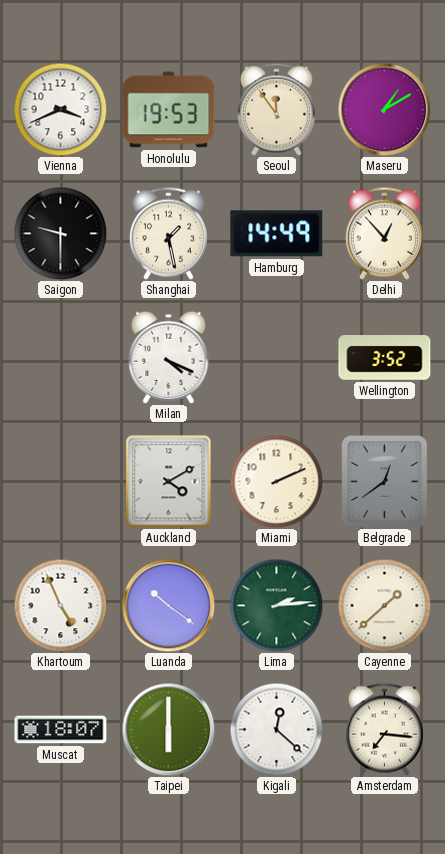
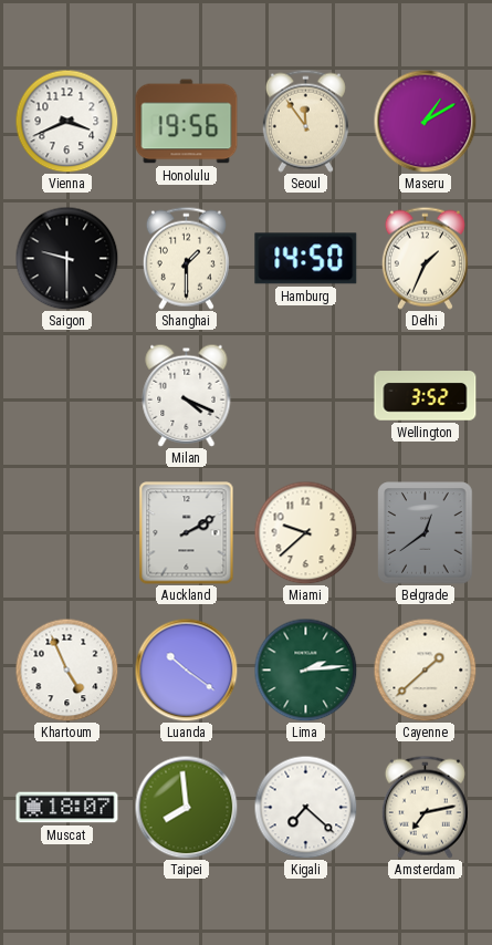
Honolulu: 19:53 -> 19:56
Shanghai: 1:28 -> 1:30
Hamburg: 14:49 -> 14:50
Delhi: 12:53 -> 1:34
Auckland: 4:10 -> 2:10
Miami: 2:11 -> 9:38
Taipei: 6:00 -> 7:59
Kigali: 12:22 -> 7:22
Amsterdam: 7:16 -> 7:13
